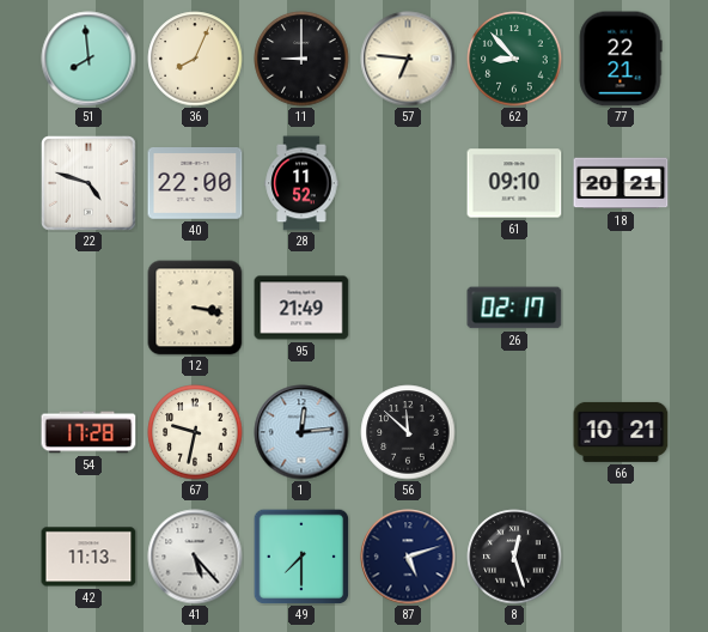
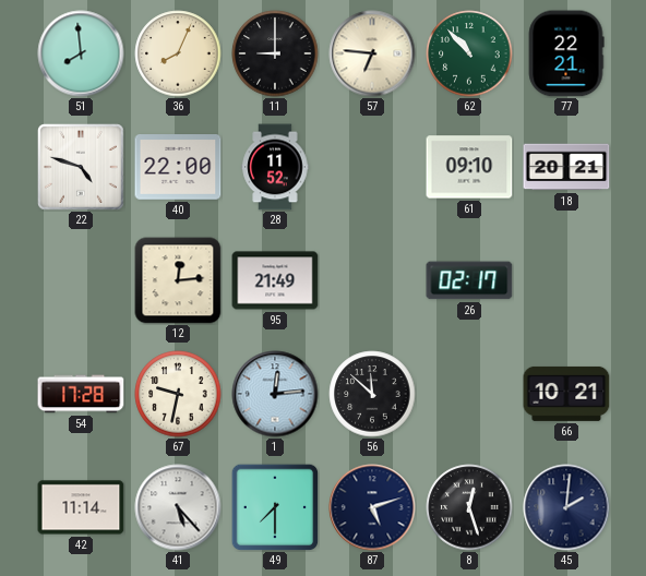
62: 8:53 -> 10:53
12: 3:17 -> 12:14
42: 11:13 -> 11:14
45: none -> 2:01
